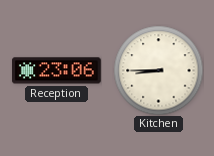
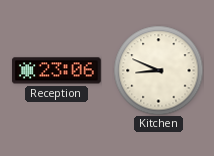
Kitchen: 8:45 -> 8:49
